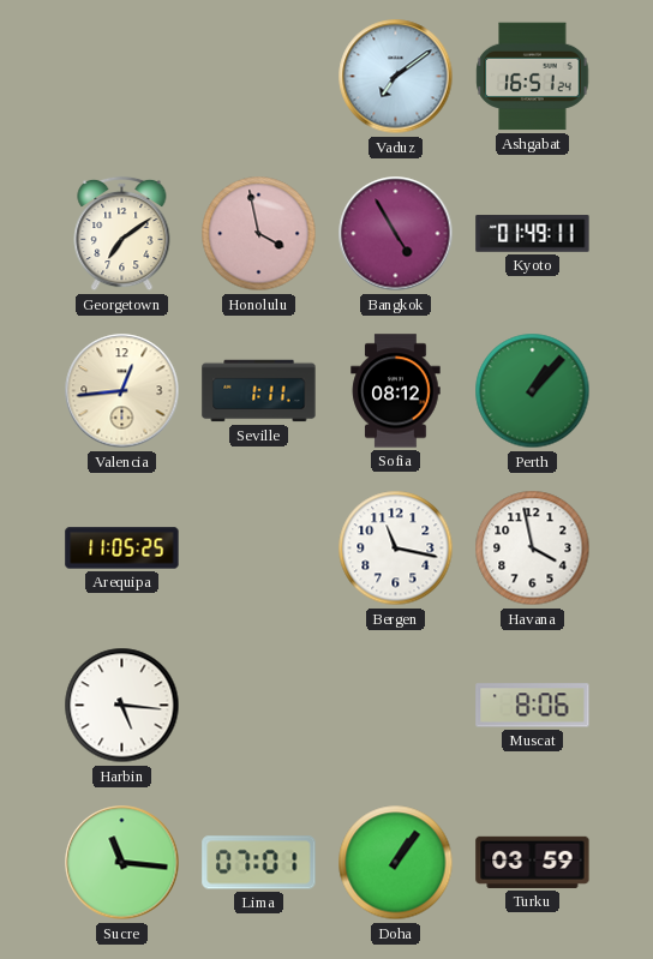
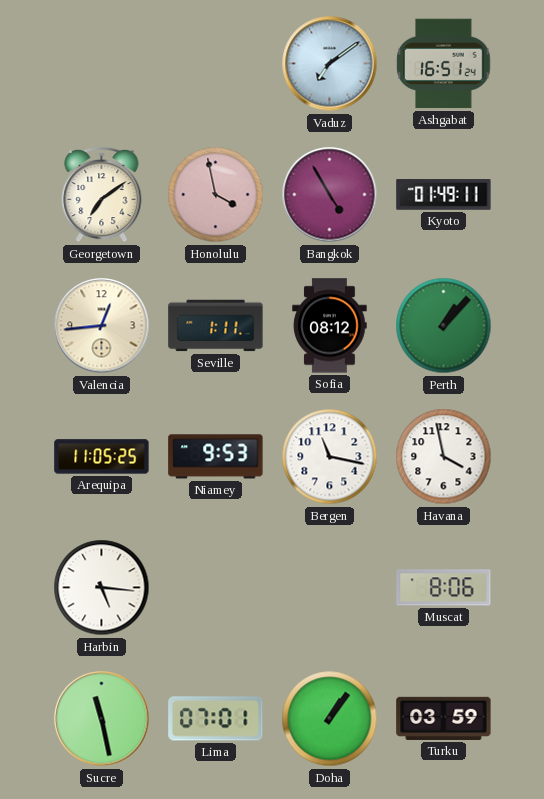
Niamey: none -> 9:53
Sucre: 11:16 -> 11:28
